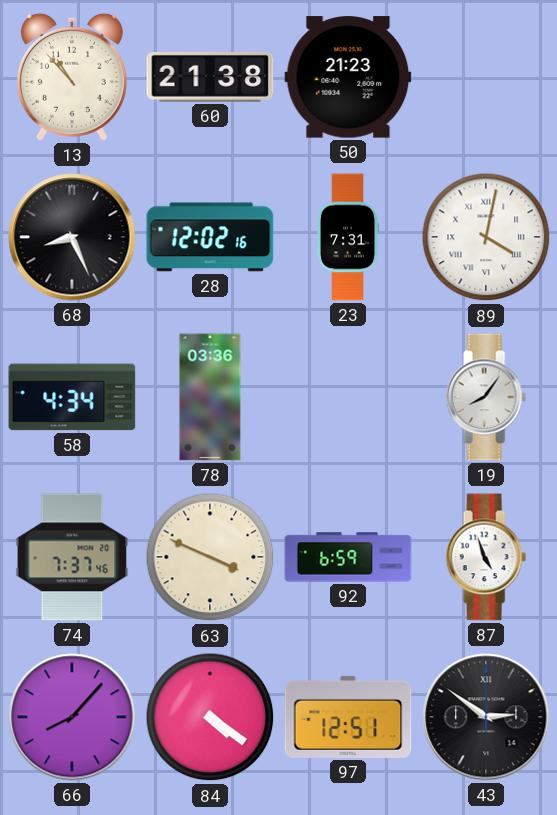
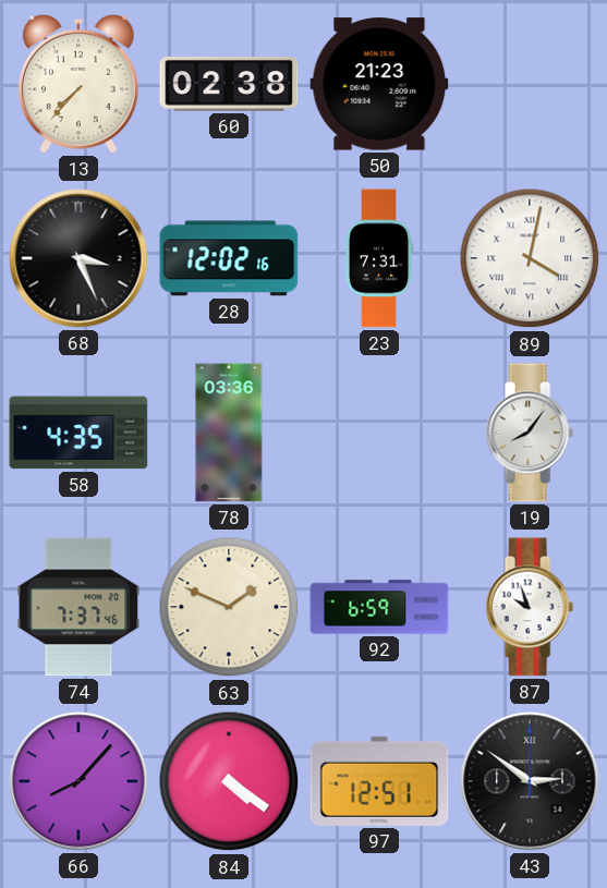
13: 10:53 -> 7:37
60: 21:38 -> 02:38
68: 8:26 -> 3:26
58: 4:34 -> 4:35
63: 3:49 -> 1:49
87: 4:57 -> 9:57
